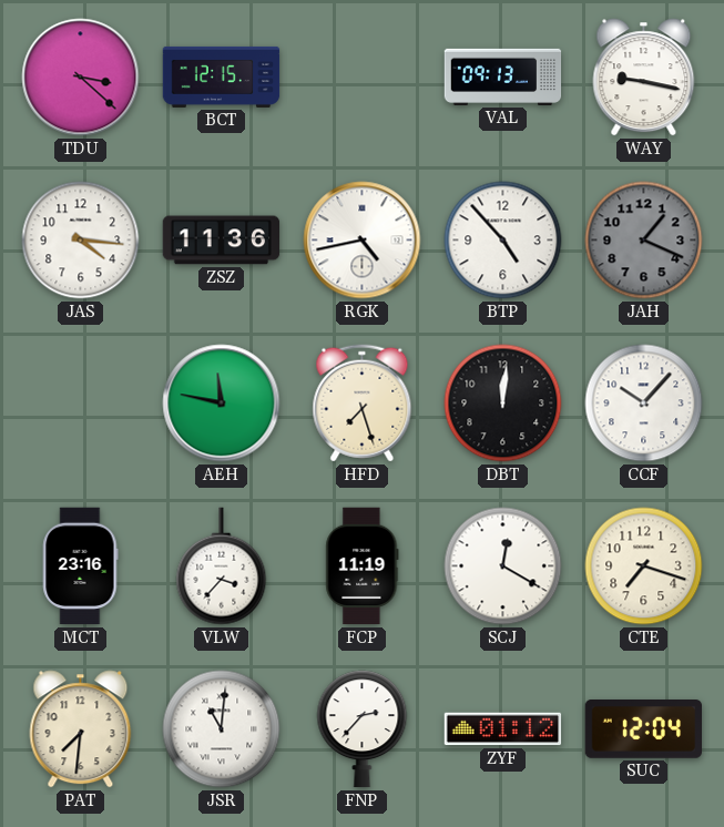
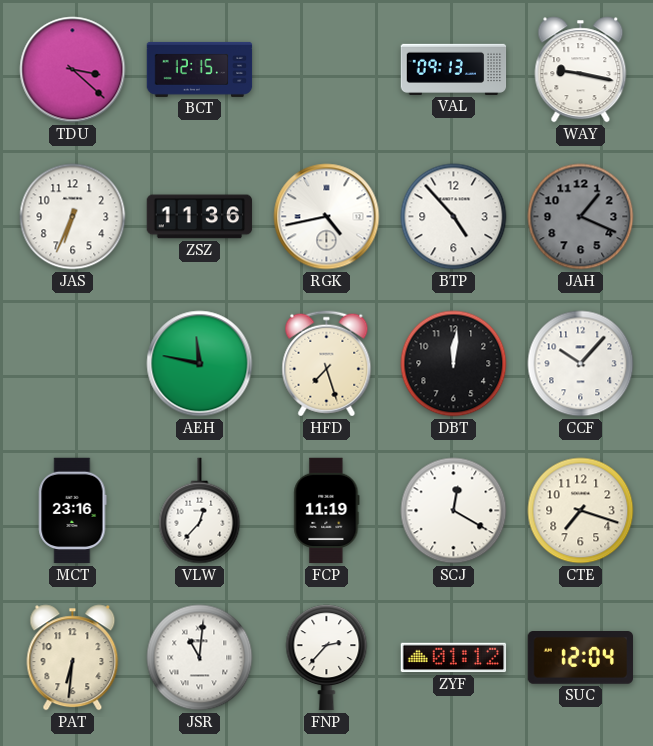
JAS: 4:16 -> 6:34
VLW: 3:37 -> 12:37
PAT: 7:31 -> 6:31
